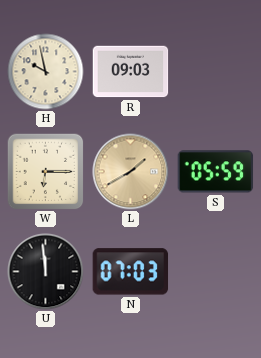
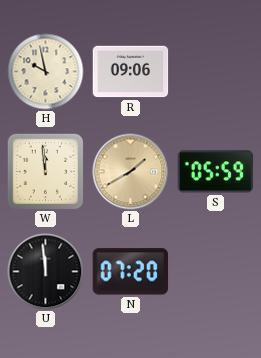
R: 09:03 -> 09:06
W: 6:15 -> 11:59
N: 07:03 -> 07:20
